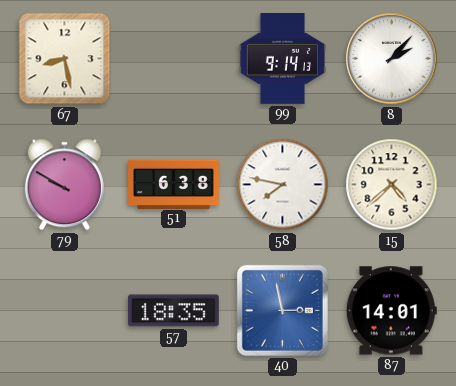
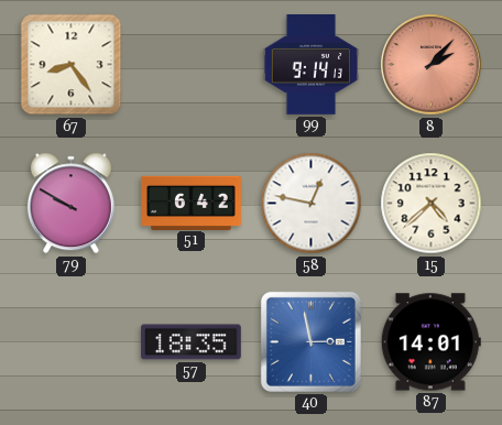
67: 8:28 -> 8:24
8 dial: white -> salmon
51: 6:38 -> 6:42
58: 7:47 -> 12:47
